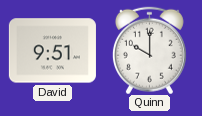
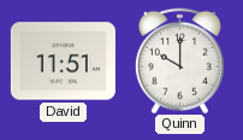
David: 9:51 -> 11:51
